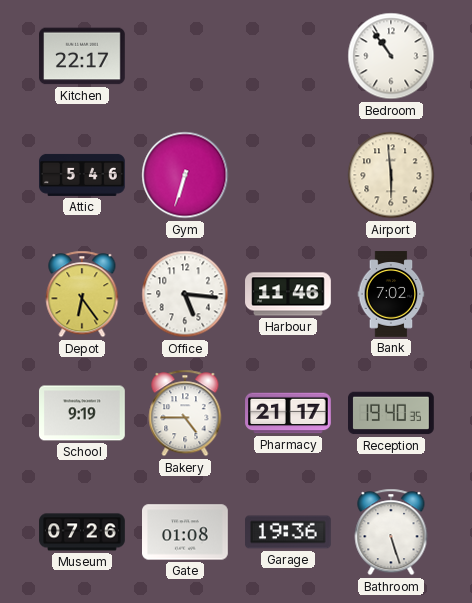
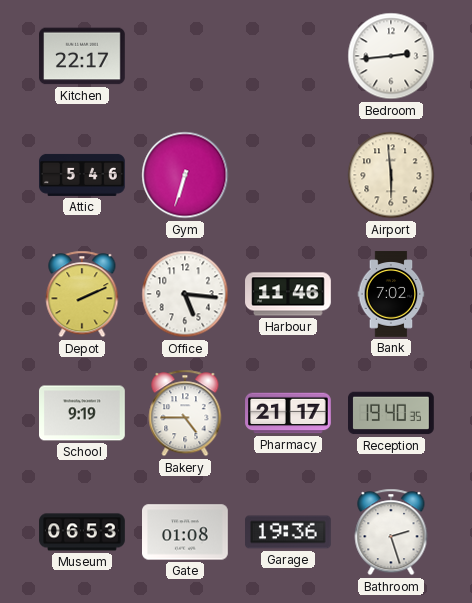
Bedroom: 10:54 -> 2:44
Depot: 6:24 -> 2:11
Museum: 07:26 -> 06:53
Bathroom: 5:27 -> 2:27
